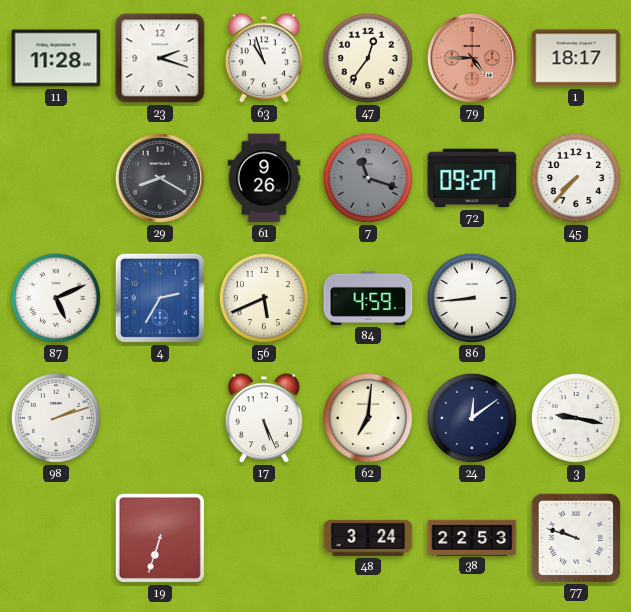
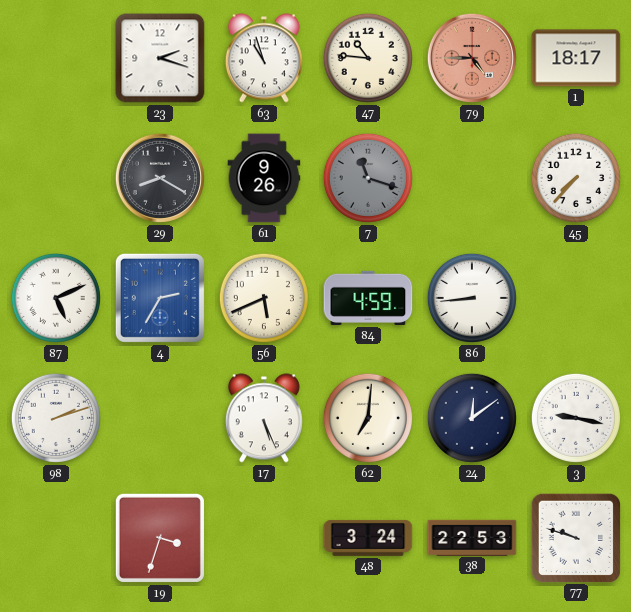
11: 11:28 -> none
47: 12:36 -> 10:46
72: 09:27 -> none
19: 6:33 -> 3:33
